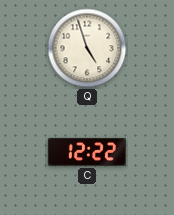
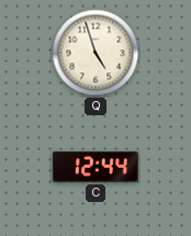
C: 12:22 -> 12:44
